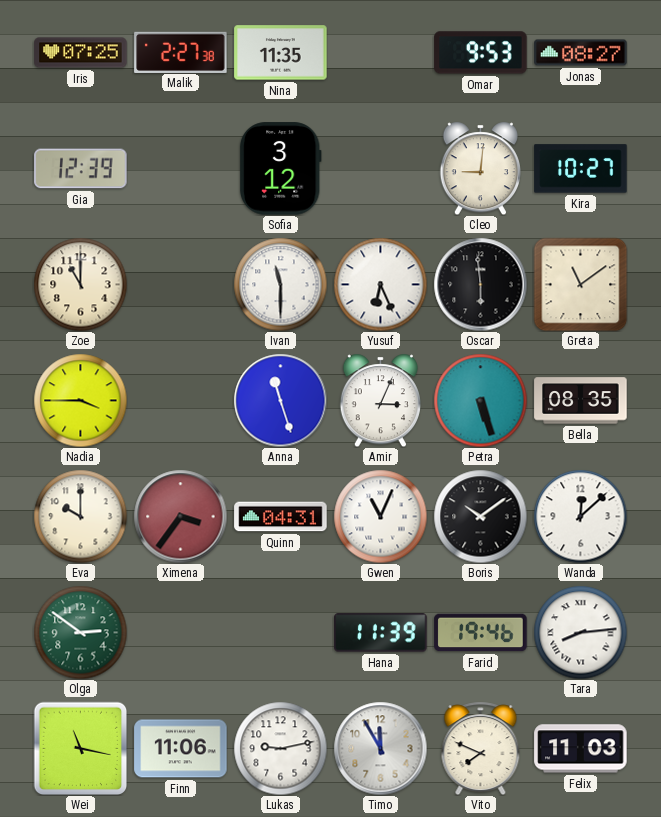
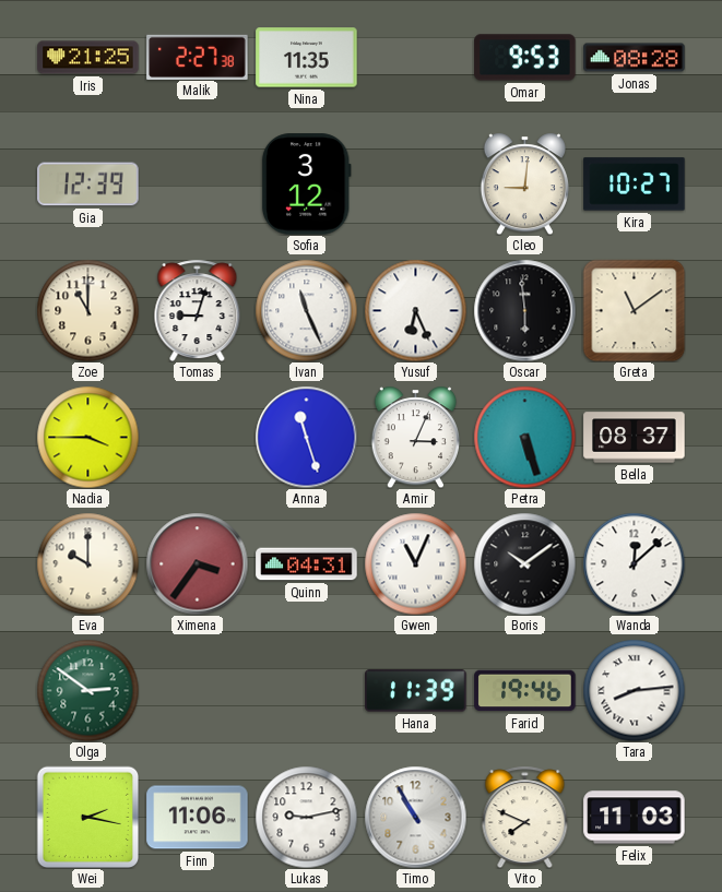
Iris: 07:25 -> 21:25
Jonas: 08:27 -> 08:28
Tomas: none -> 9:03
Ivan: 11:30 -> 11:26
Bella: 08:35 -> 08:37
Wei: 11:17 -> 2:17
Timo: 11:55 -> 10:55
